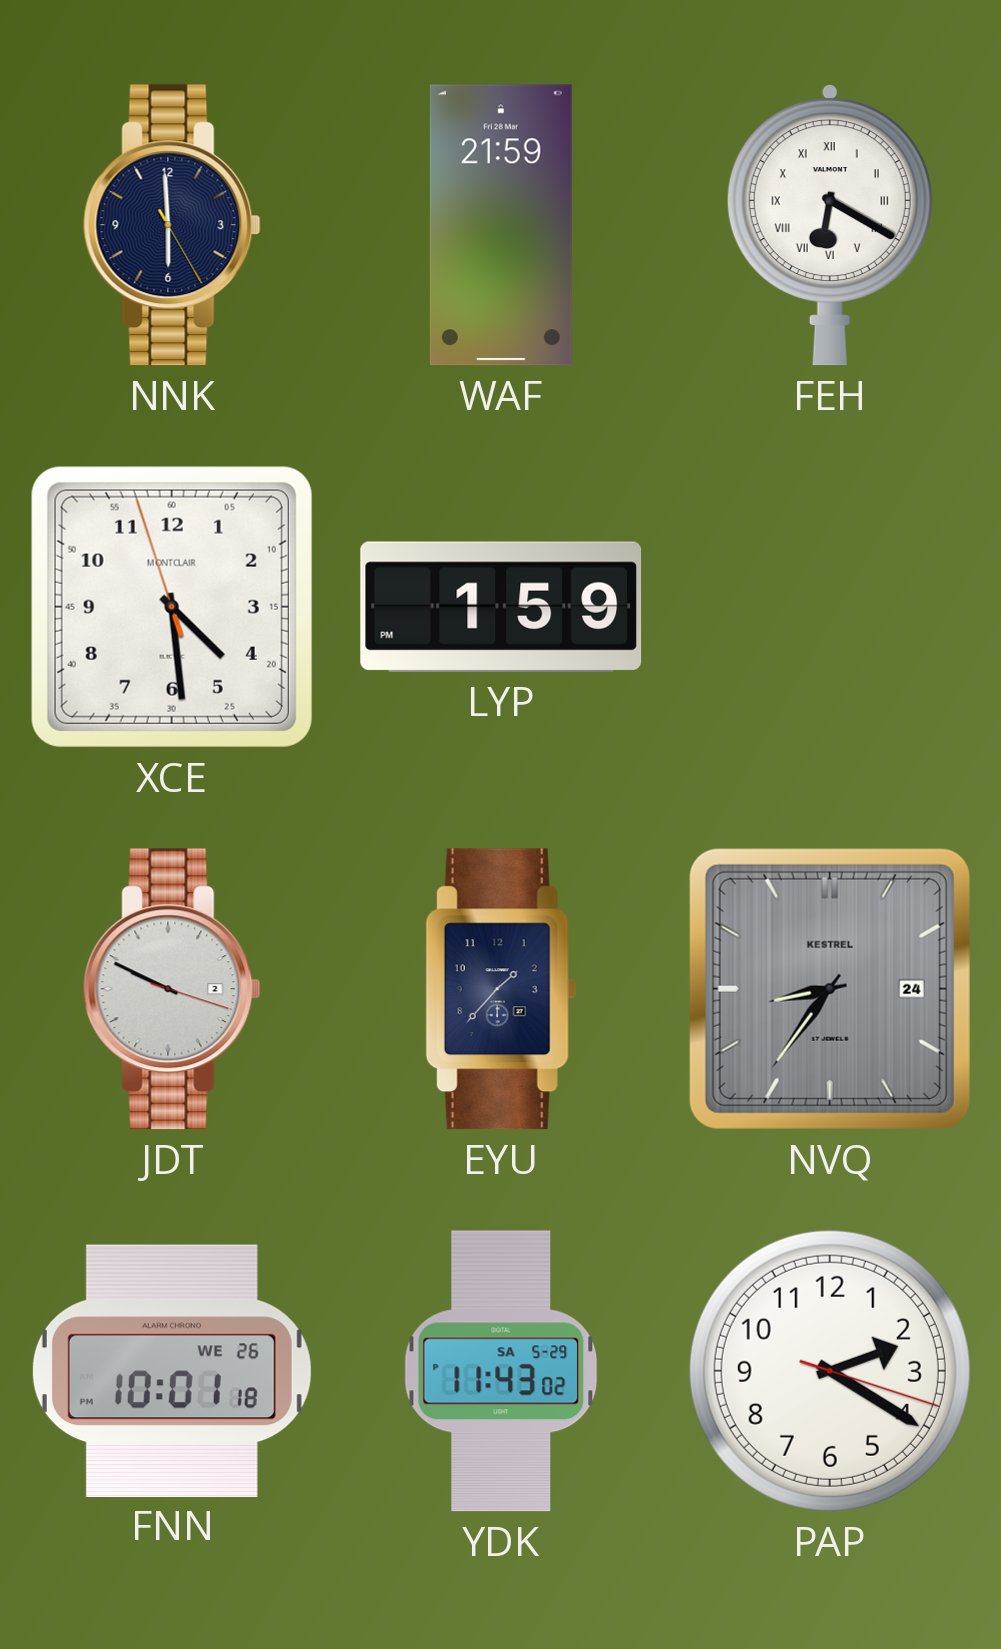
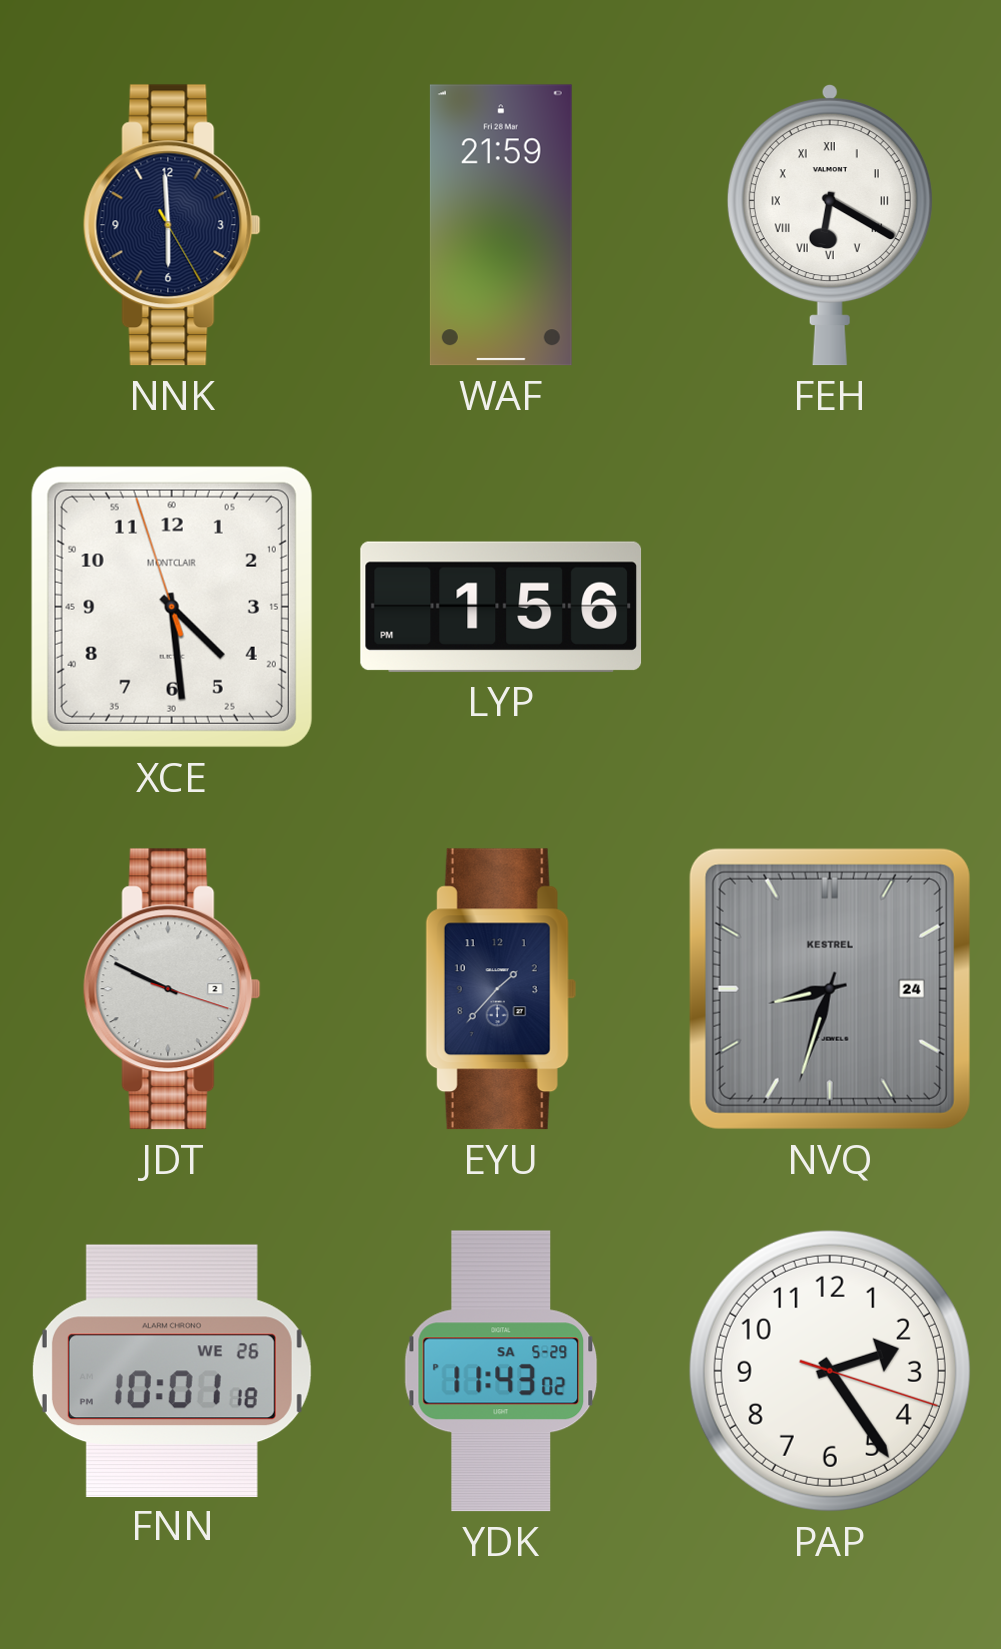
LYP: 1:59 -> 1:56
NVQ: 8:36 -> 8:33
PAP: 2:20 -> 2:24
